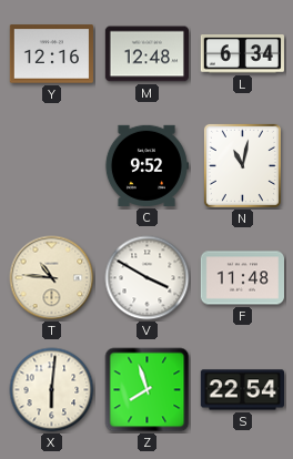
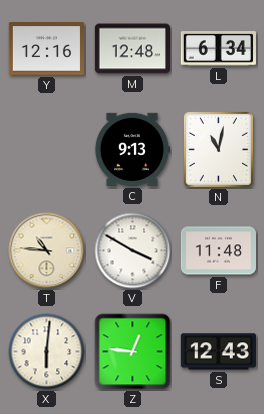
C: 9:52 -> 9:13
Z: 7:57 -> 12:46
S: 22:54 -> 12:43
